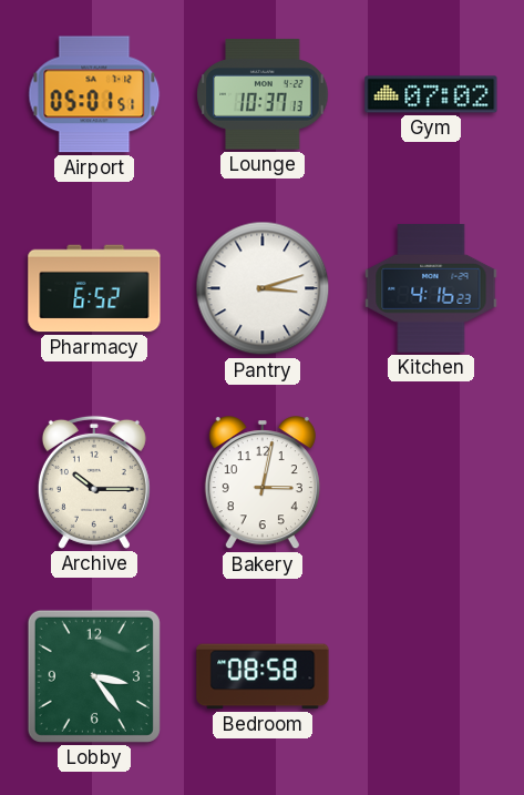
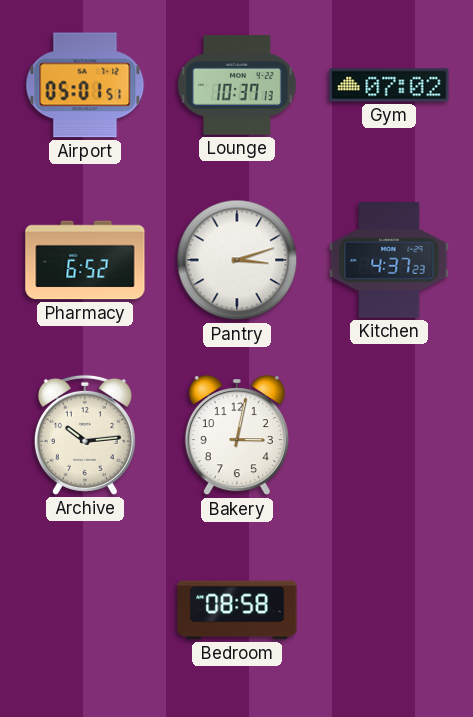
Kitchen: 4:16 -> 4:37
Archive: 10:15 -> 10:14
Lobby: 3:24 -> none
